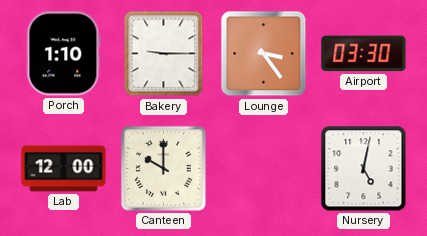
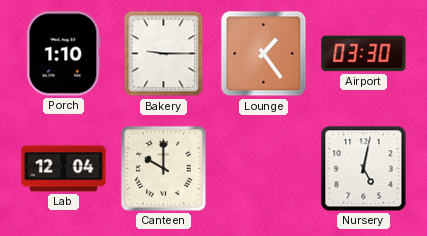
Lounge: 3:24 -> 1:24
Lab: 12:00 -> 12:04
